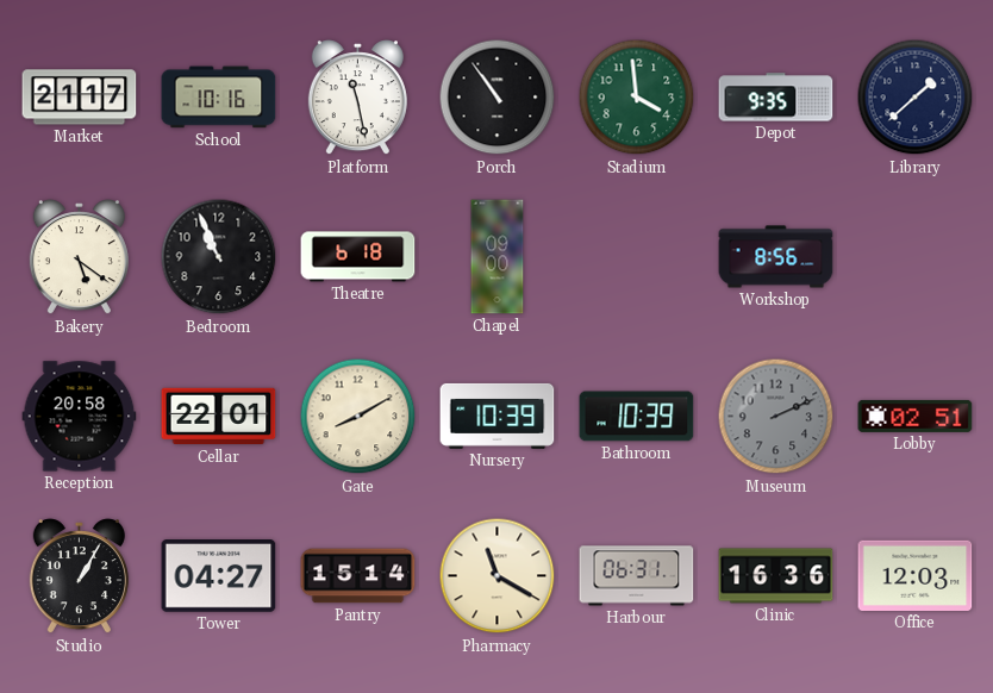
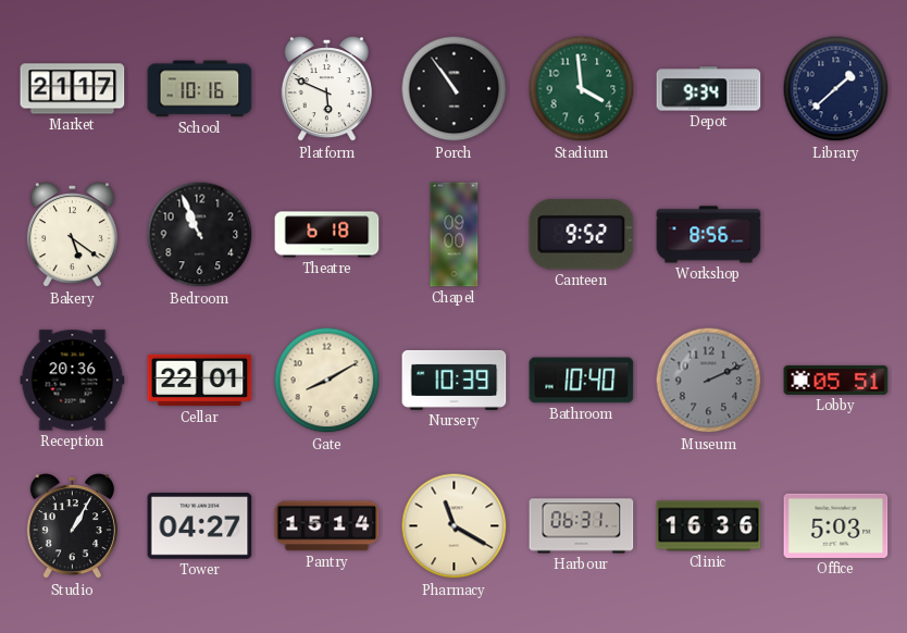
Platform: 11:28 -> 5:49
Depot: 9:35 -> 9:34
Canteen: none -> 9:52
Reception: 20:58 -> 20:36
Bathroom: 10:39 -> 10:40
Lobby: 02:51 -> 05:51
Office: 12:03 -> 5:03
